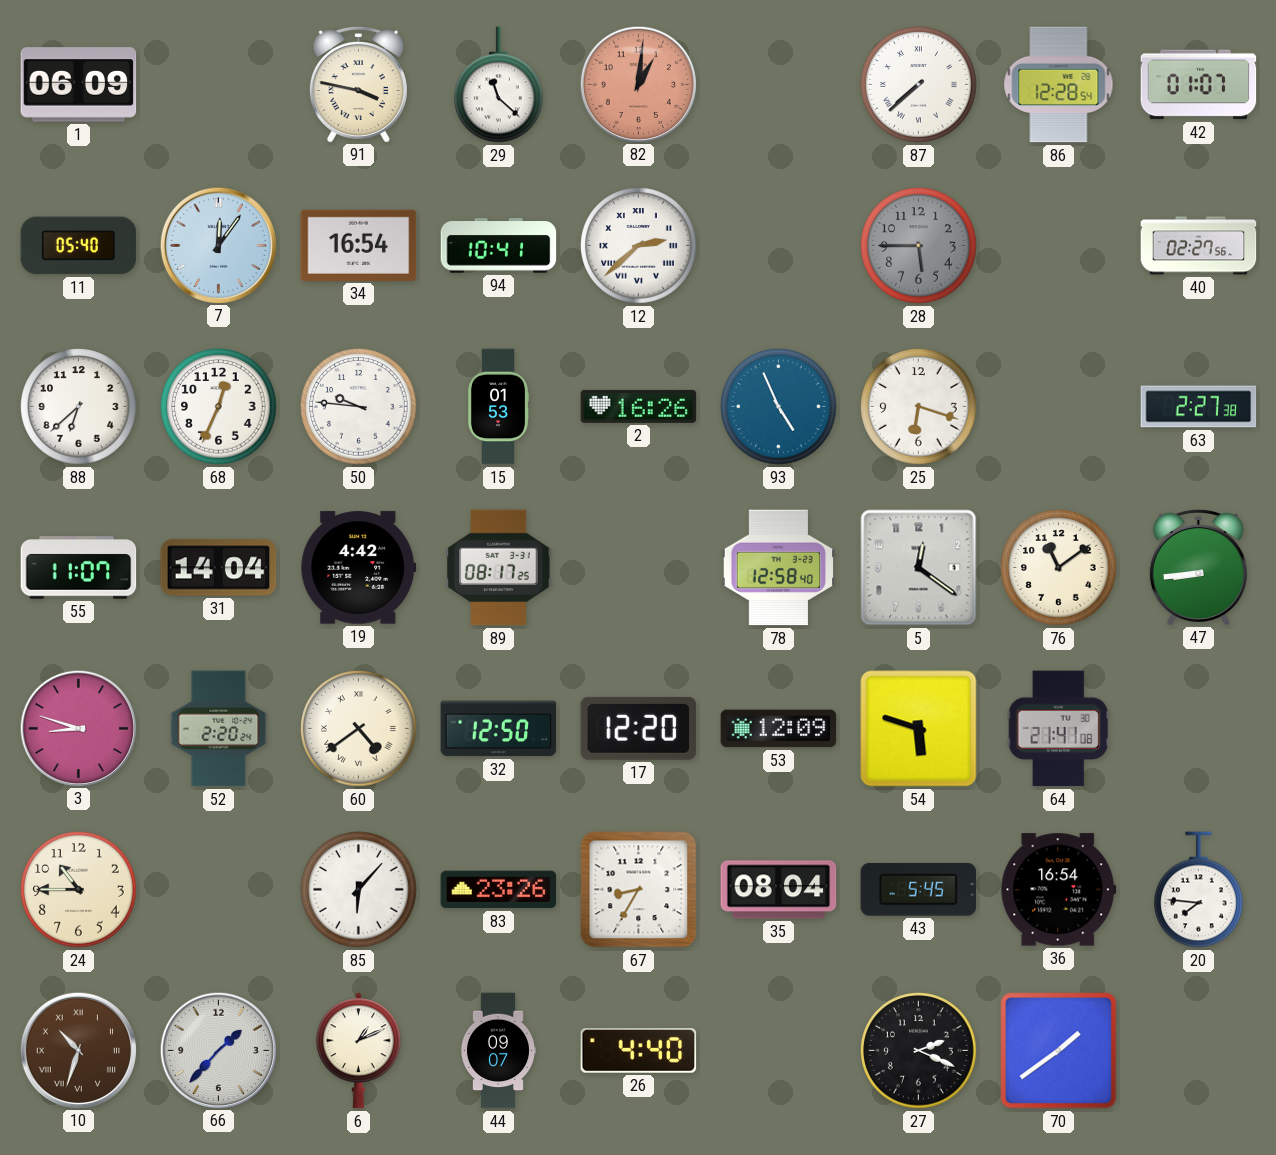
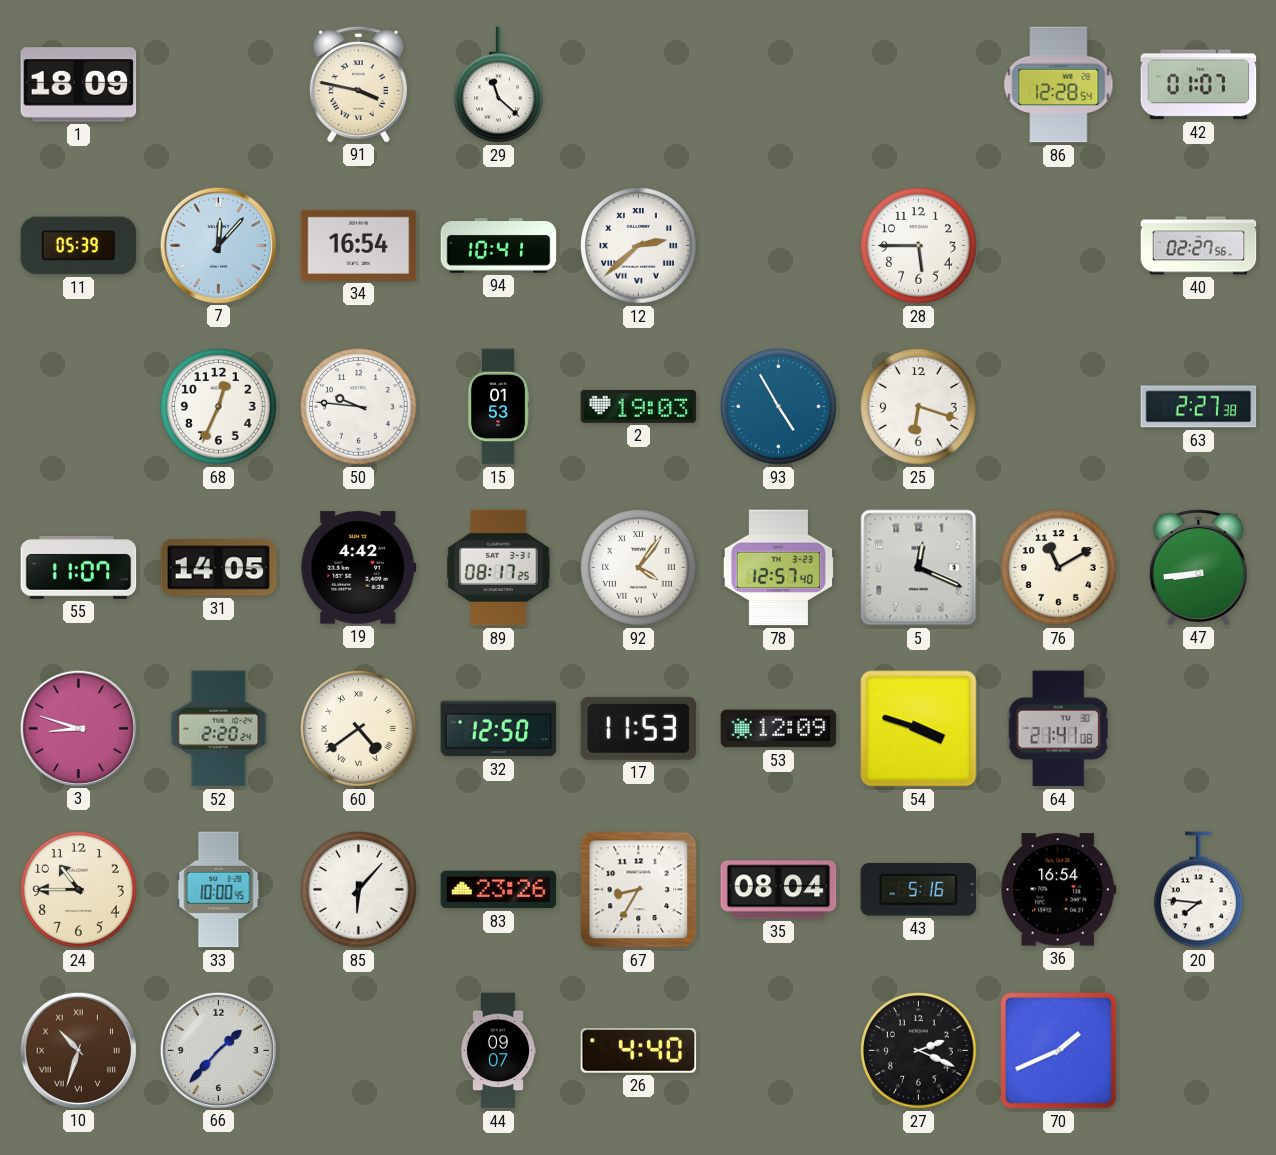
1: 06:09 -> 18:09
82: 1:01 -> none
87: 7:38 -> none
11: 05:40 -> 05:39
7: 12:06 -> 12:07
28 dial: grey -> white
88: 6:38 -> none
2: 16:26 -> 19:03
93: 4:56 -> 4:55
31: 14:04 -> 14:05
92: none -> 4:06
78: 12:58 -> 12:57
5: 12:21 -> 12:19
76: 11:09 -> 11:10
17: 12:20 -> 11:53
54: 5:48 -> 3:48
33: none -> 10:00
43: 5:45 -> 5:16
6: 1:11 -> none
70: 1:39 -> 1:41
